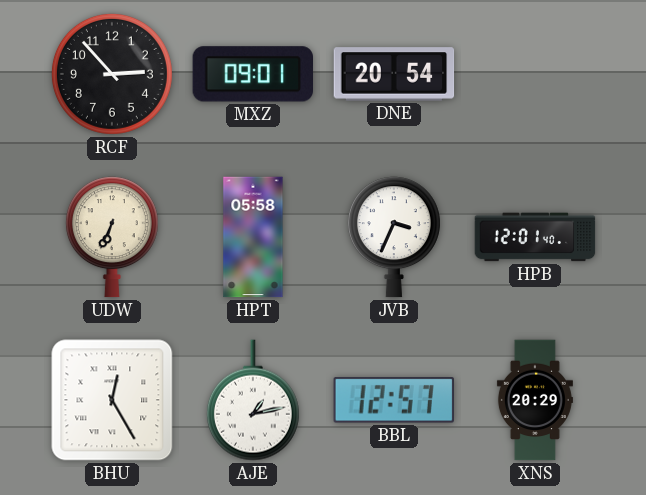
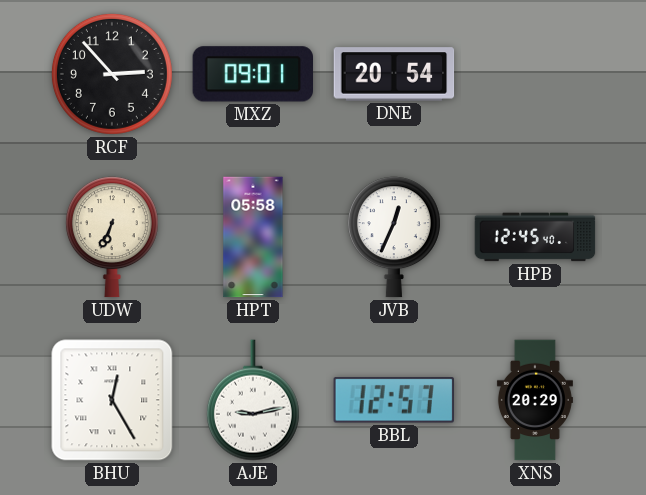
JVB: 3:34 -> 12:34
HPB: 12:01 -> 12:45
AJE: 1:13 -> 9:13
